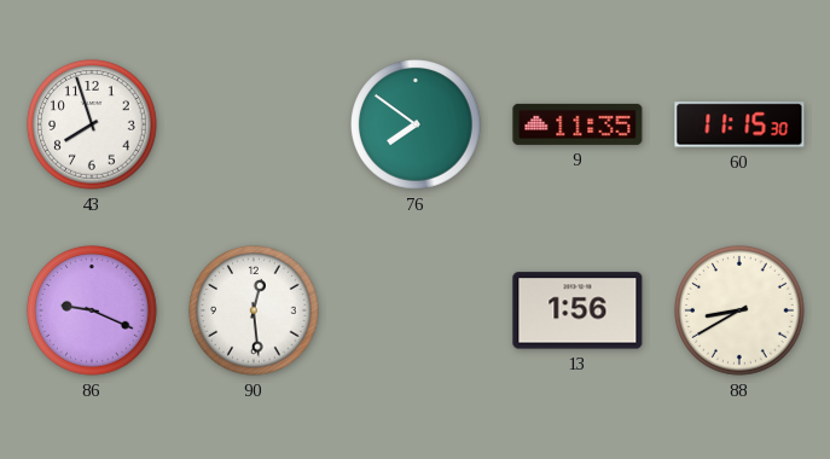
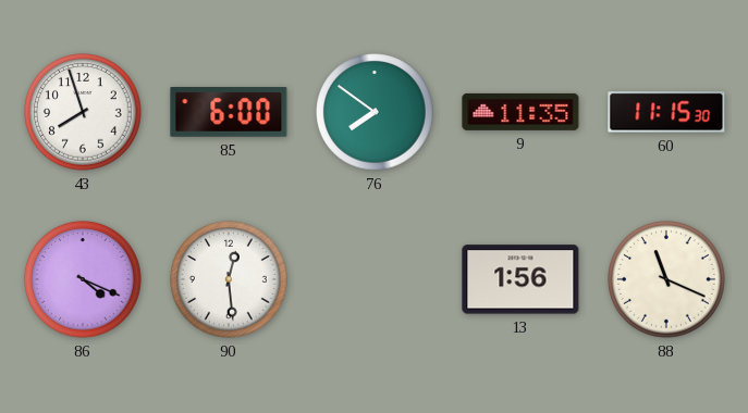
85: none -> 6:00
86: 9:19 -> 4:19
88: 8:40 -> 11:19
